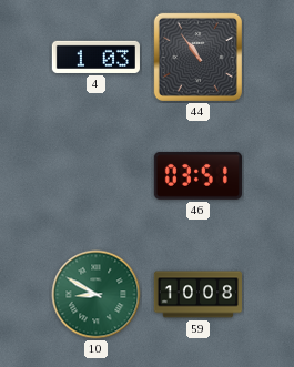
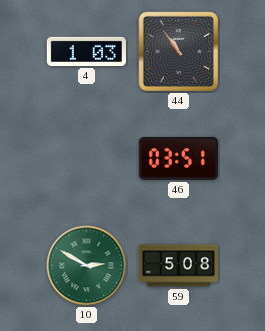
10: 8:50 -> 2:50
59: 10:08 -> 5:08
